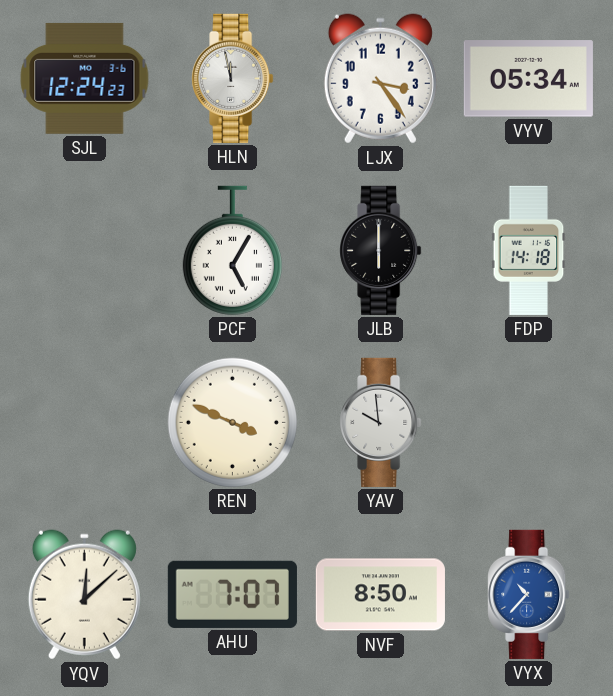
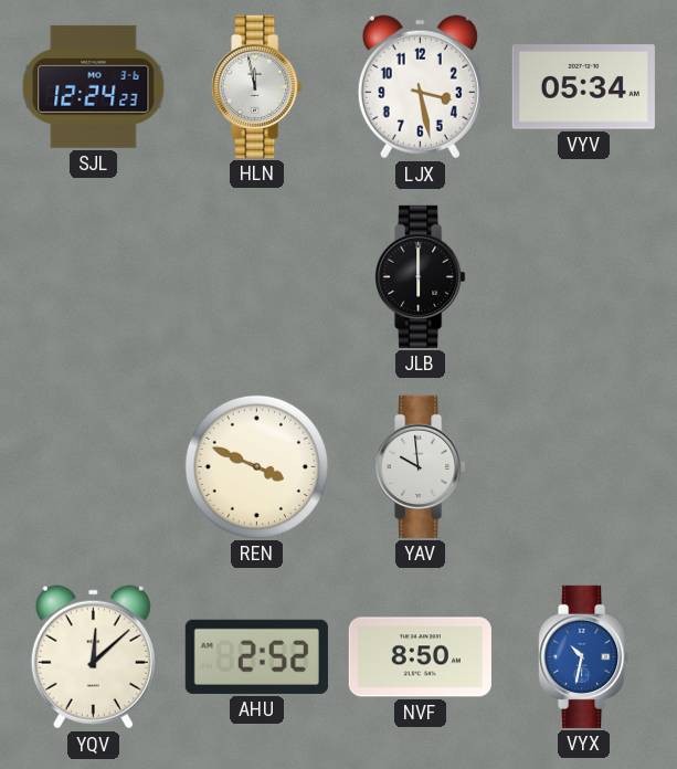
LJX: 3:24 -> 3:28
PCF: 5:05 -> none
FDP: 14:18 -> none
AHU: 7:07 -> 2:52
VYX: 10:37 -> 10:32
